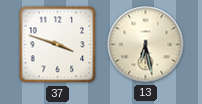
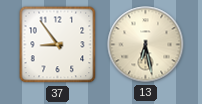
37: 3:48 -> 8:54
